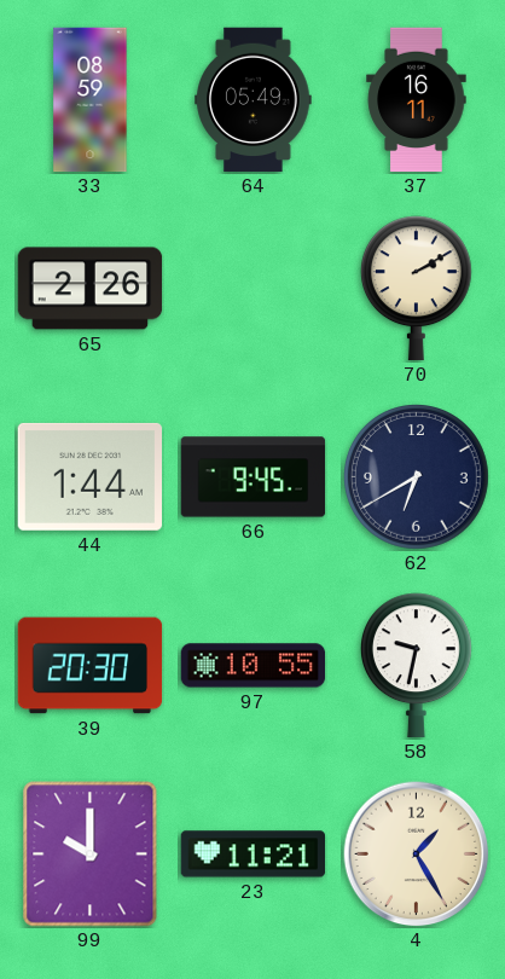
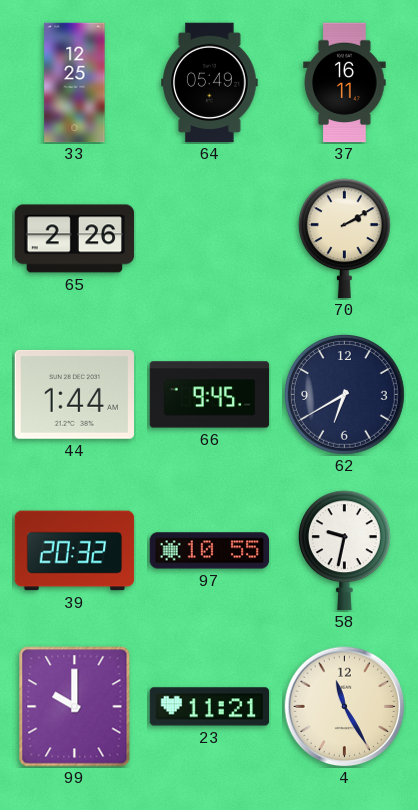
33: 08:59 -> 12:25
39: 20:30 -> 20:32
4: 1:25 -> 11:25
